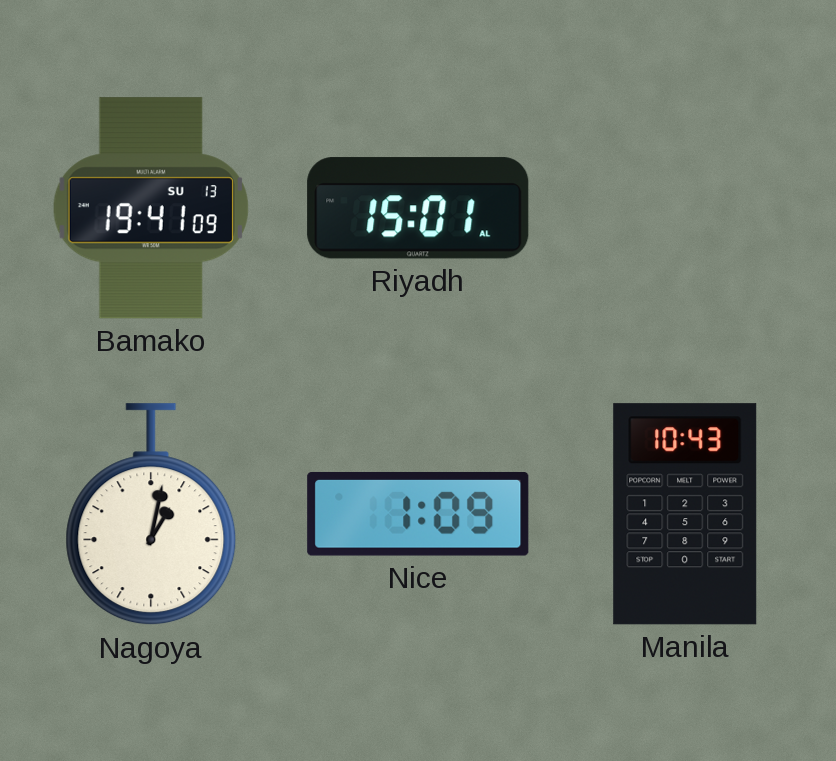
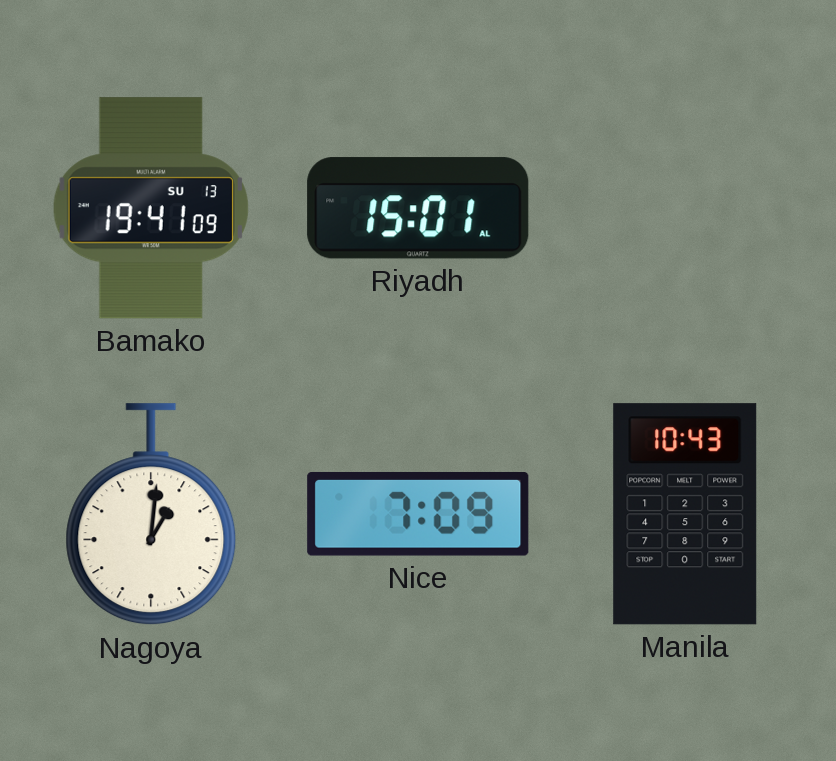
Nagoya: 1:02 -> 1:01
Nice: 1:09 -> 7:09
